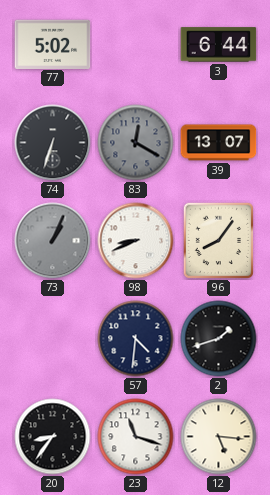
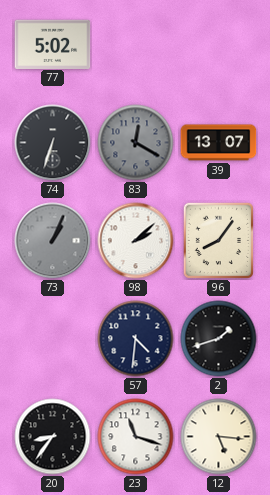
3: 6:44 -> none
98: 8:41 -> 2:08
